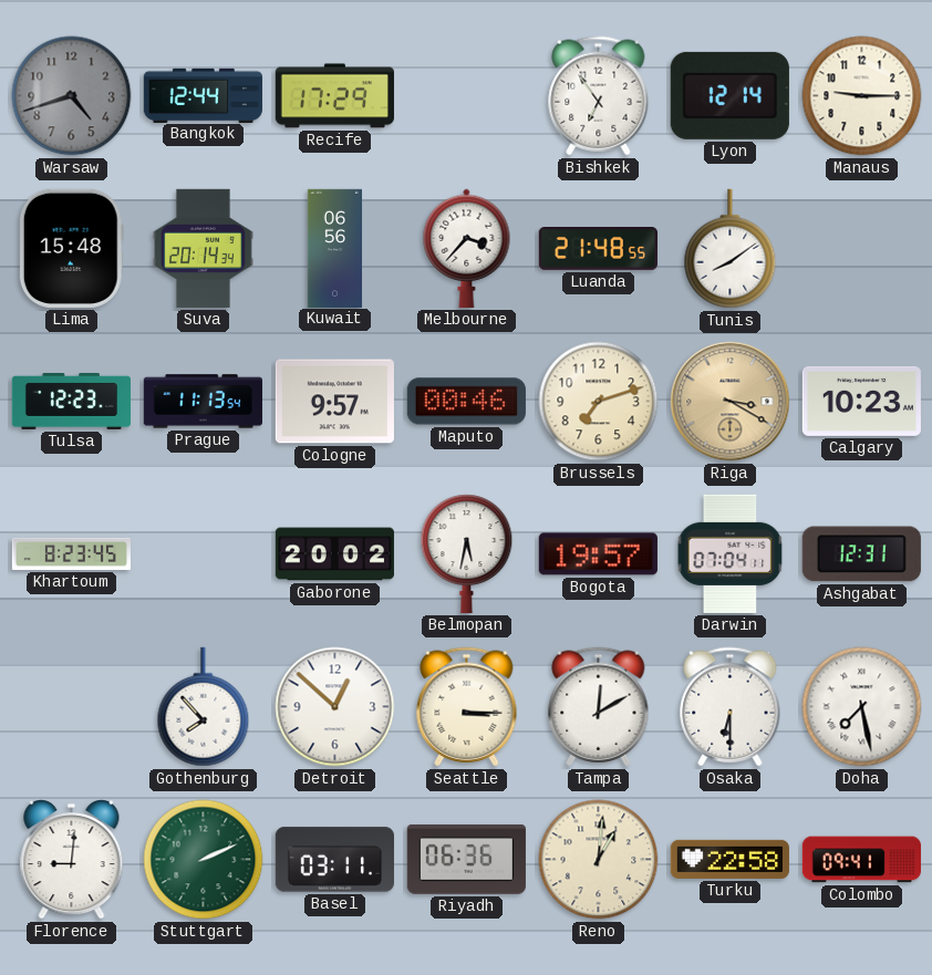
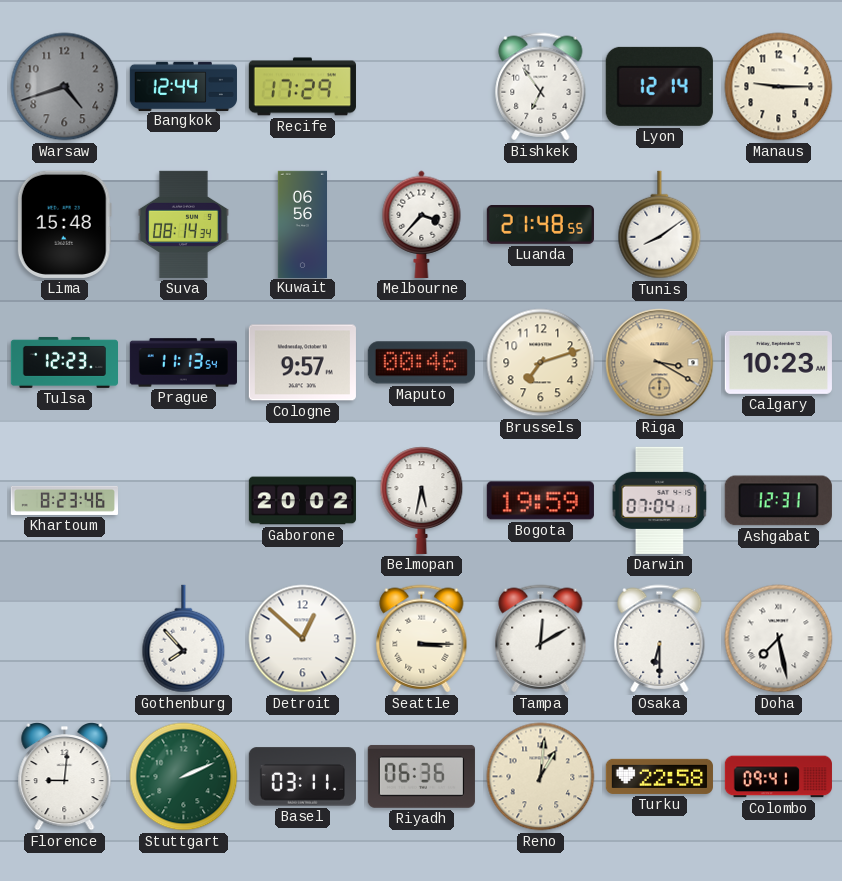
Suva: 20:14 -> 08:14
Khartoum: 8:23:45 -> 8:23:46
Bogota: 19:57 -> 19:59
